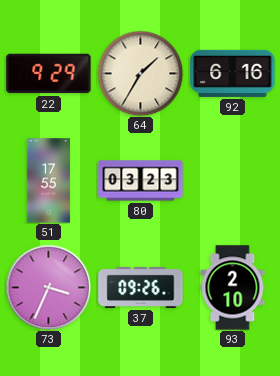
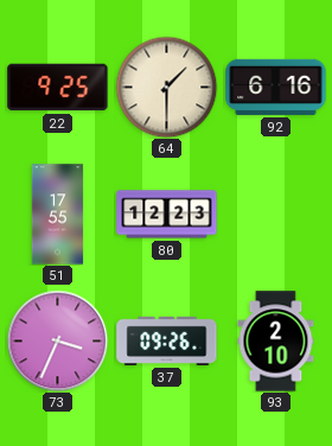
22: 9:29 -> 9:25
64: 1:35 -> 1:30
80: 03:23 -> 12:23
